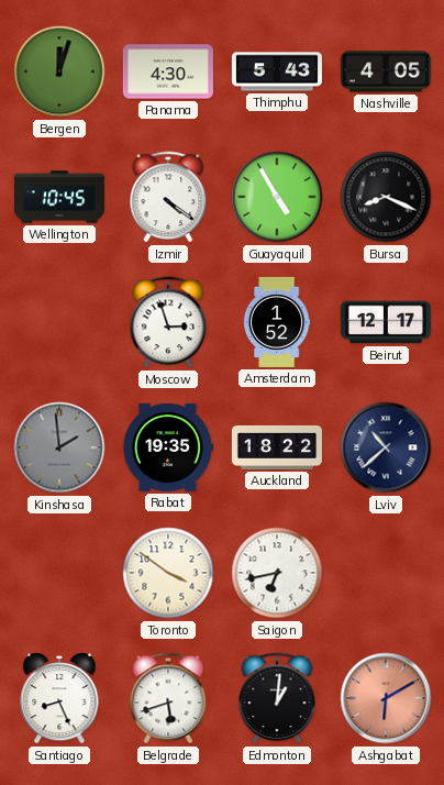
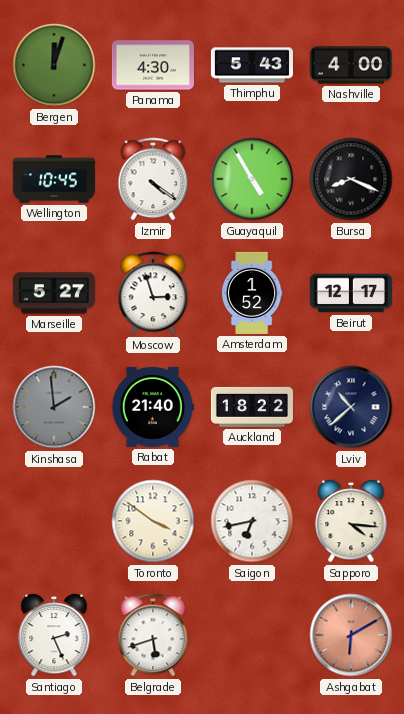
Nashville: 4:05 -> 4:00
Marseille: none -> 5:27
Rabat: 19:35 -> 21:40
Sapporo: none -> 4:16
Santiago: 8:26 -> 2:26
Edmonton: 1:01 -> none
